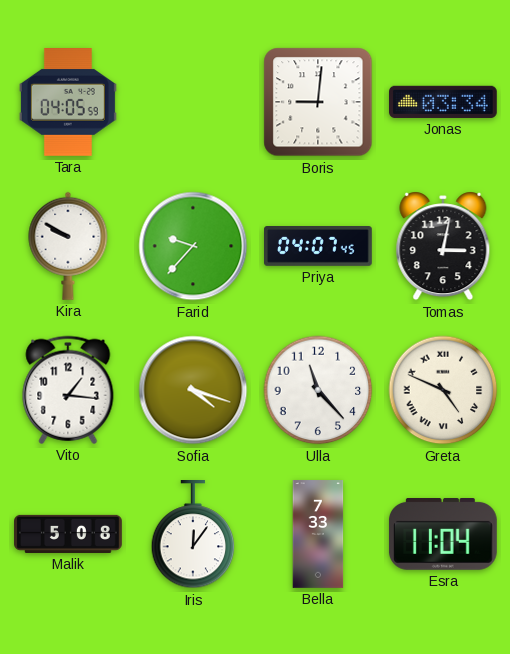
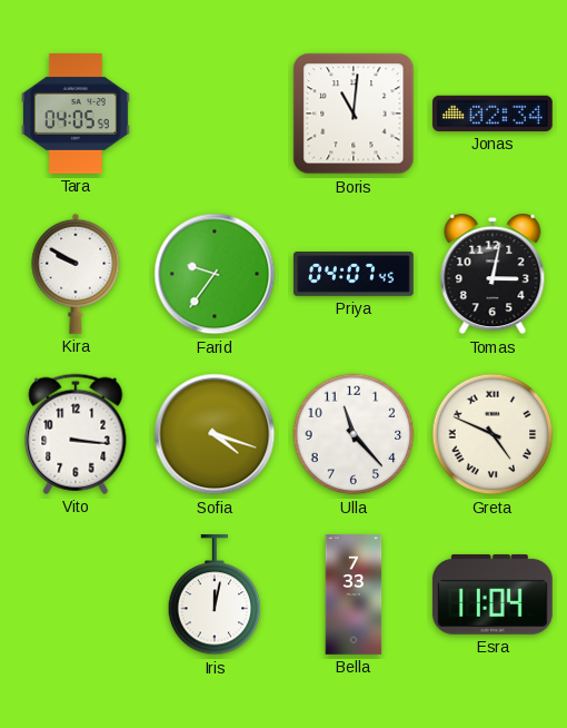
Boris: 9:01 -> 11:01
Jonas: 03:34 -> 02:34
Farid: 9:37 -> 9:36
Vito: 1:16 -> 3:16
Malik: 5:08 -> none
Iris: 12:06 -> 12:02
